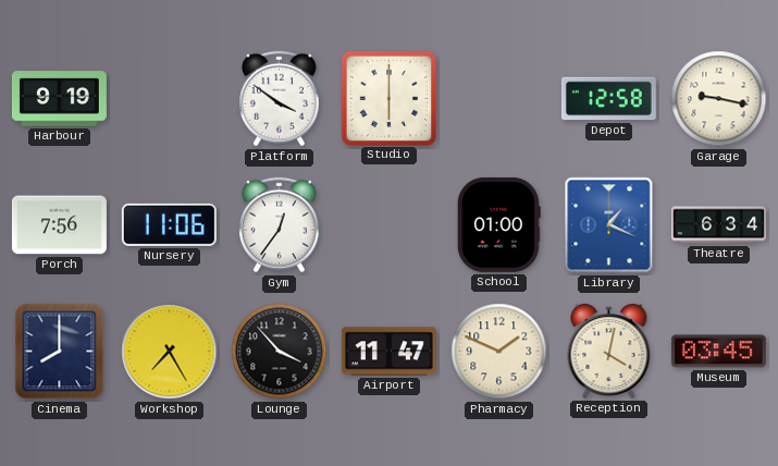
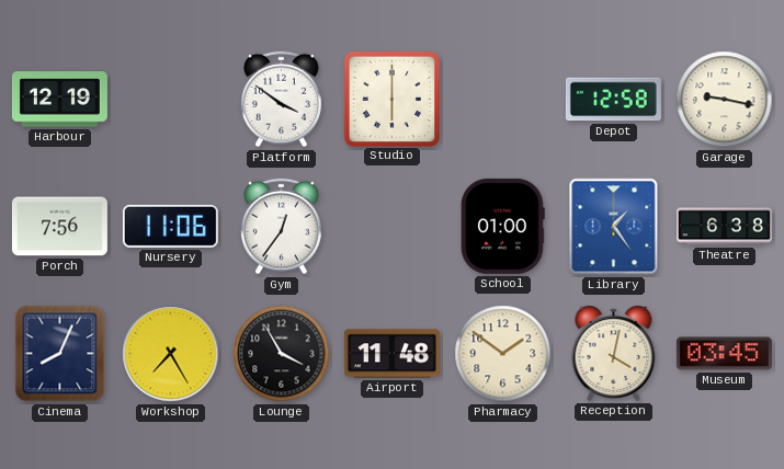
Harbour: 9:19 -> 12:19
Library: 1:19 -> 1:24
Theatre: 6:34 -> 6:38
Cinema: 8:00 -> 8:04
Lounge: 3:53 -> 3:55
Airport: 11:47 -> 11:48
Pharmacy: 1:49 -> 1:51
